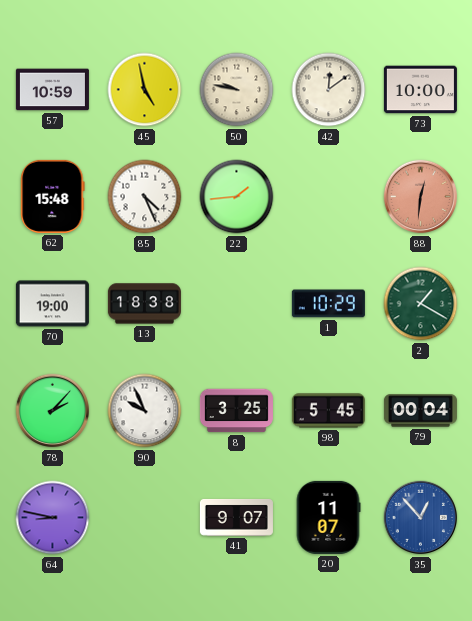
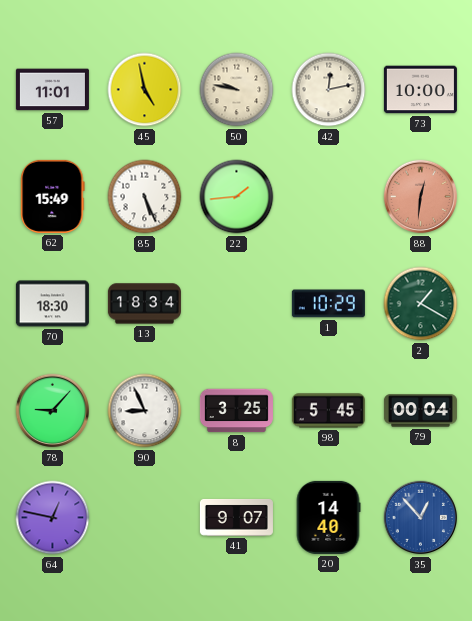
57: 10:59 -> 11:01
42: 12:09 -> 12:13
62: 15:48 -> 15:49
85: 4:26 -> 5:26
70: 19:00 -> 18:30
13: 18:38 -> 18:34
78: 2:07 -> 9:07
90: 9:56 -> 8:56
64: 8:47 -> 12:47
20: 11:07 -> 14:40
